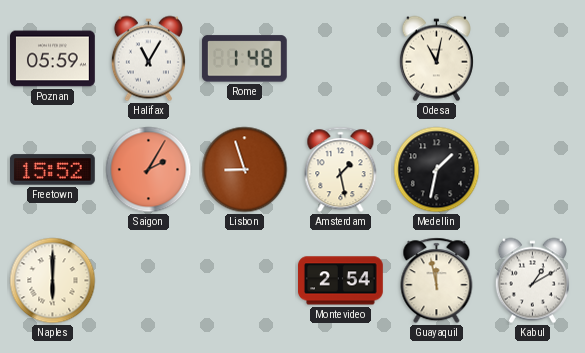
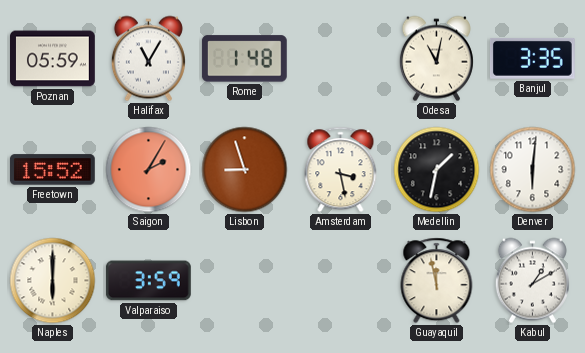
Banjul: none -> 3:35
Amsterdam: 1:28 -> 3:28
Denver: none -> 6:01
Valparaiso: none -> 3:59
Montevideo: 2:54 -> none
